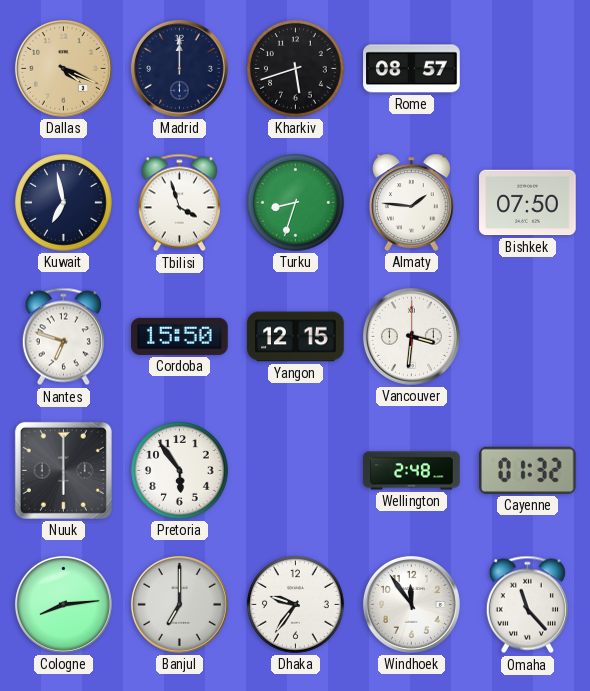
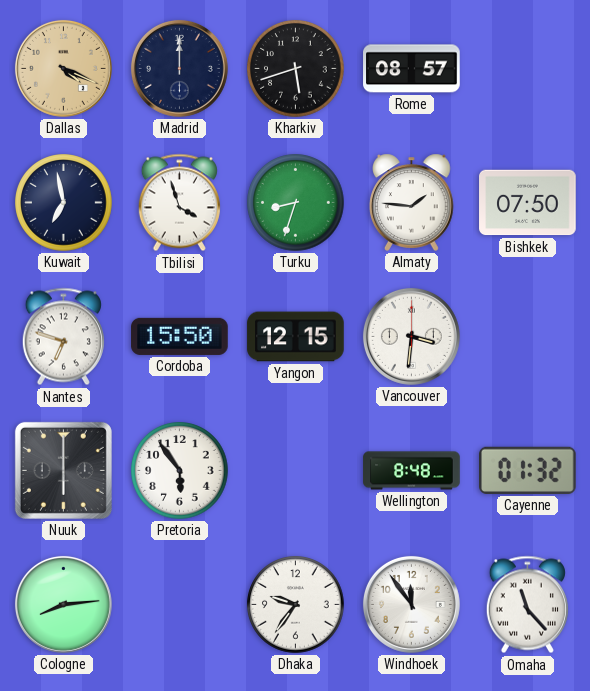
Wellington: 2:48 -> 8:48
Banjul: 7:00 -> none
